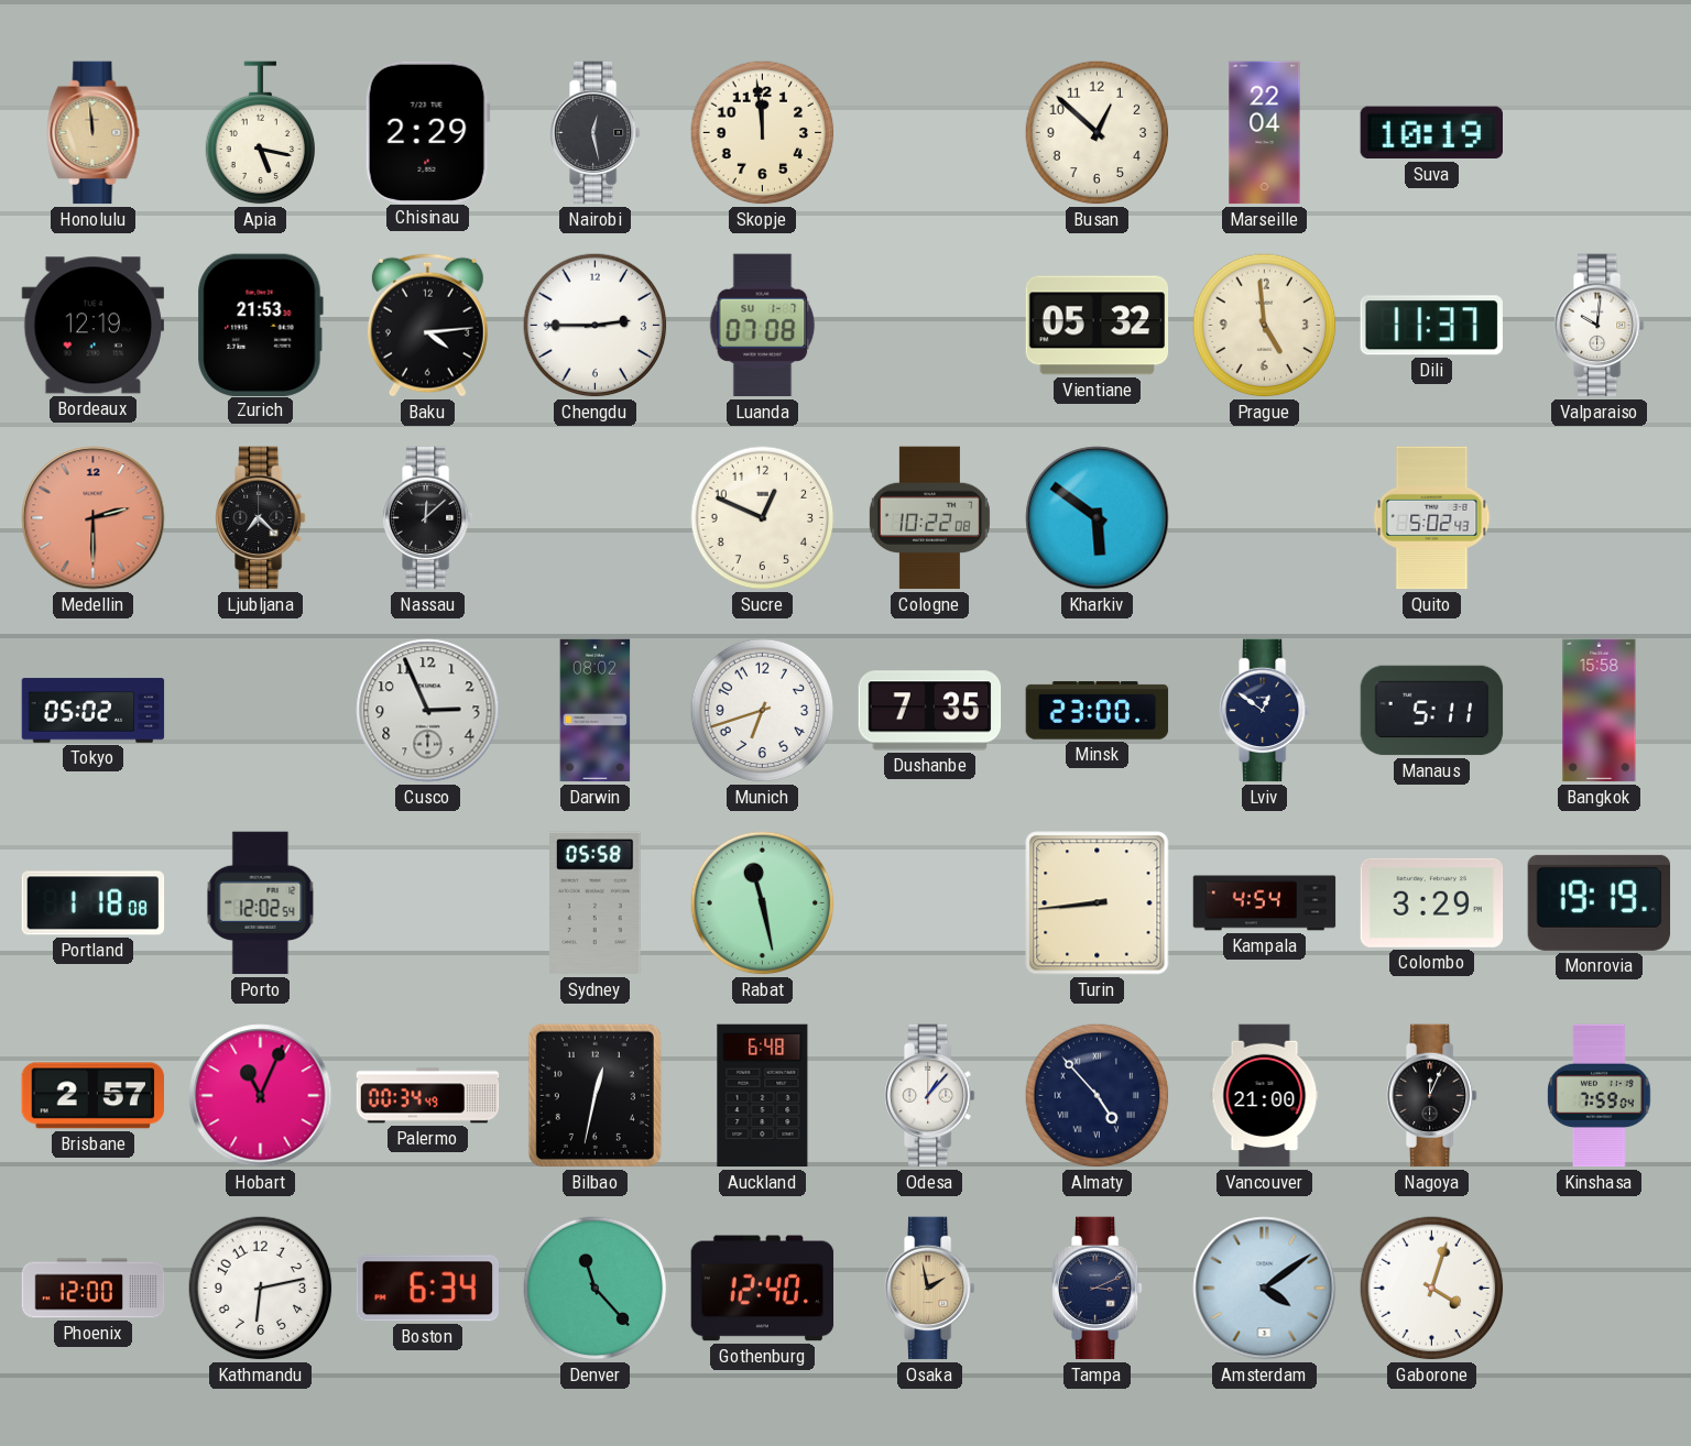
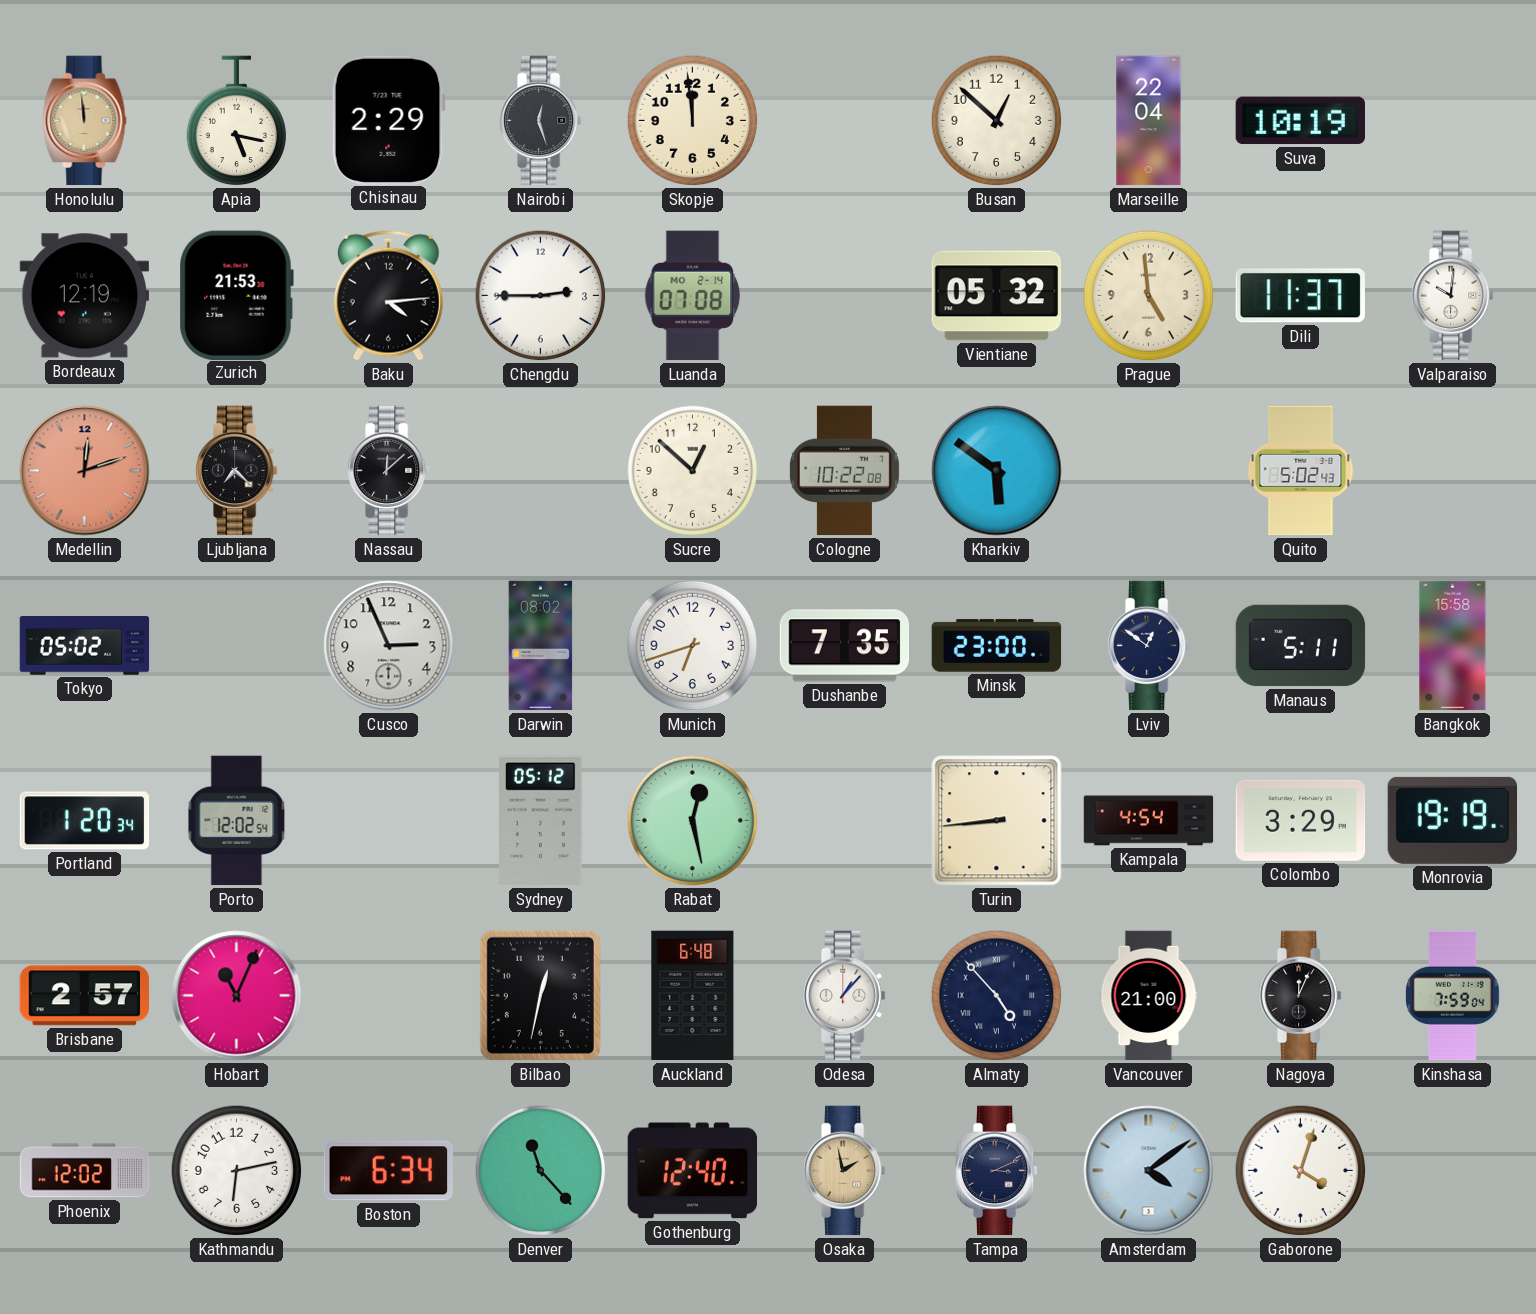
Nairobi: 12:28 -> 12:27
Luanda date: SU 1-7 -> MO 2-14
Medellin: 2:30 -> 12:12
Sucre: 12:49 -> 12:52
Portland: 1:18 -> 1:20
Sydney: 05:58 -> 05:12
Rabat: 11:28 -> 12:28
Palermo: 00:34 -> none
Phoenix: 12:00 -> 12:02
